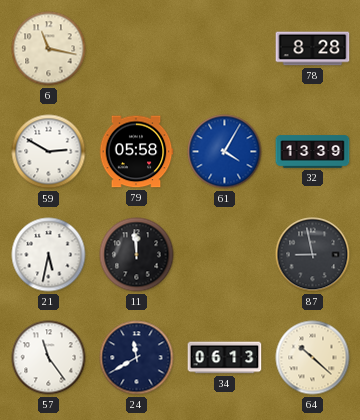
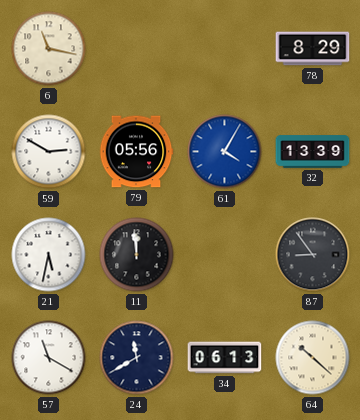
78: 8:28 -> 8:29
79: 05:58 -> 05:56
87: 8:58 -> 8:54
57: 11:24 -> 11:20
